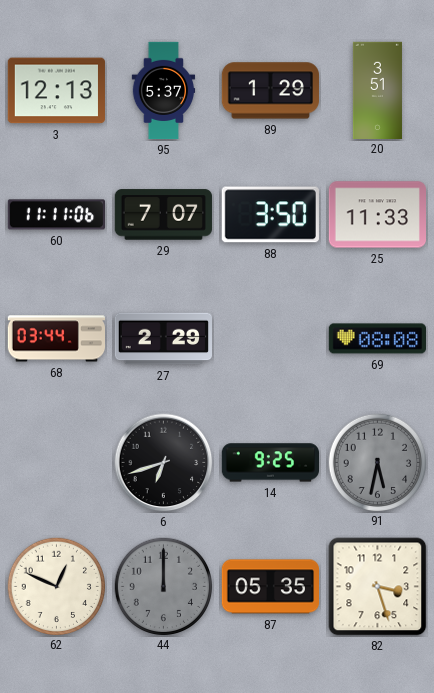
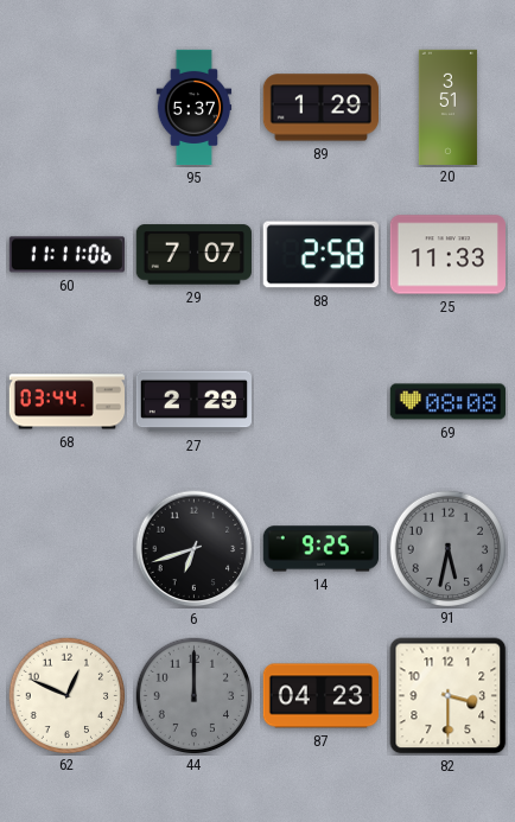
3: 12:13 -> none
88: 3:50 -> 2:58
87: 05:35 -> 04:23
82: 3:27 -> 3:30
